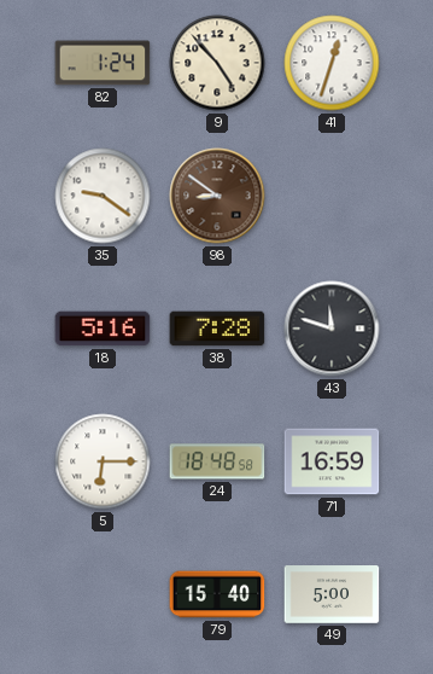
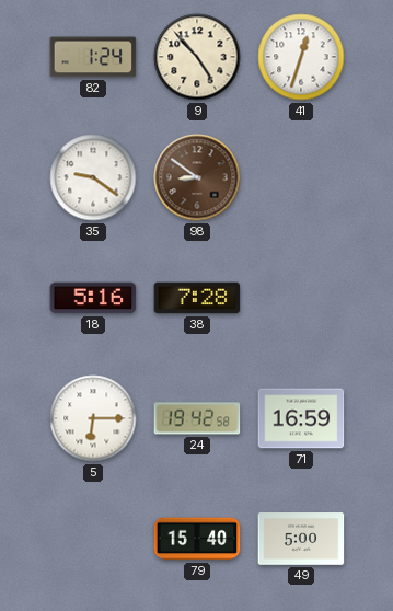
43: 11:48 -> none
24: 18:48 -> 19:42
